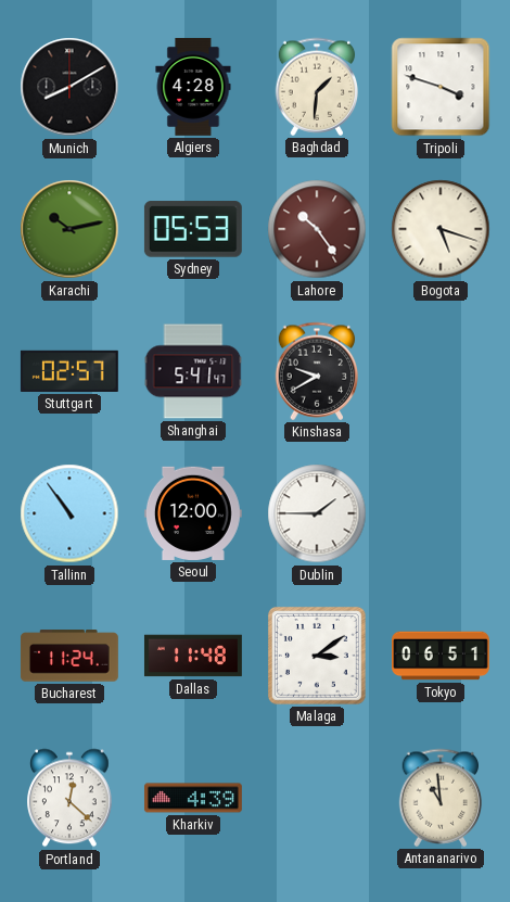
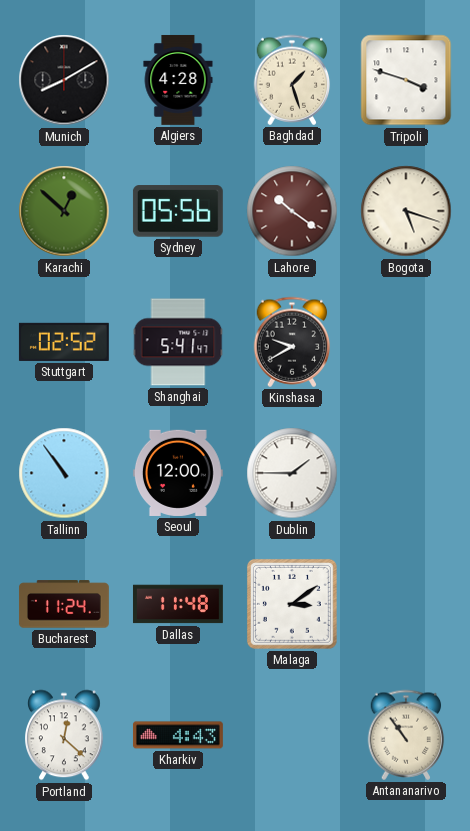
Baghdad: 1:31 -> 1:27
Karachi: 10:13 -> 12:52
Sydney: 05:53 -> 05:56
Lahore: 10:24 -> 10:21
Stuttgart: 02:57 -> 02:52
Tokyo: 06:51 -> none
Kharkiv: 4:39 -> 4:43
Antananarivo: 10:59 -> 10:54
